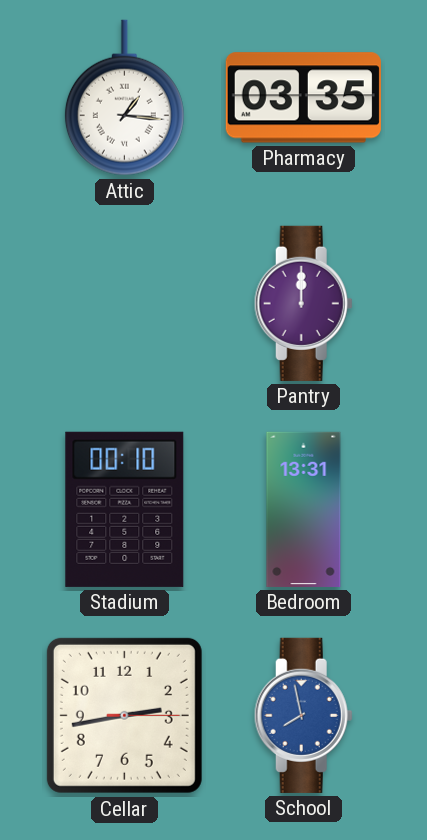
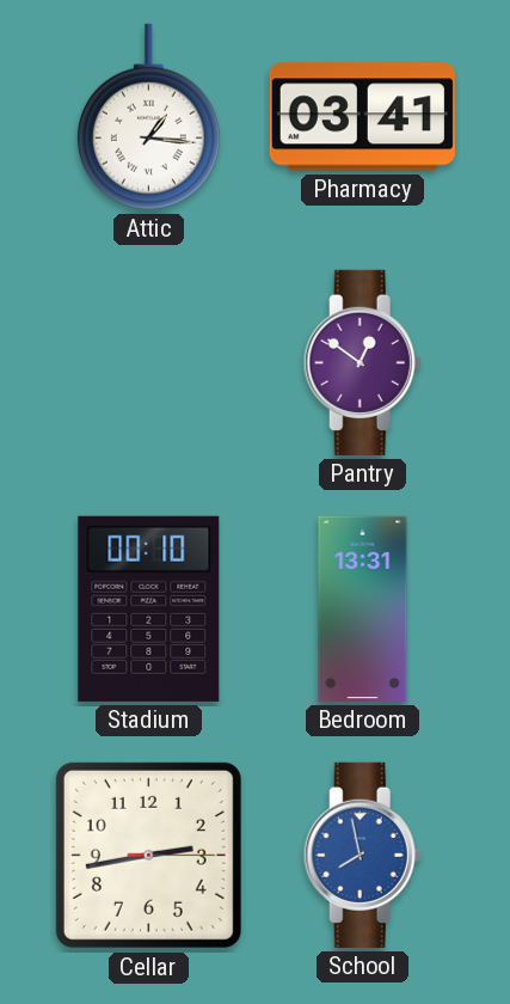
Pharmacy: 03:35 -> 03:41
Pantry: 12:00 -> 12:51
